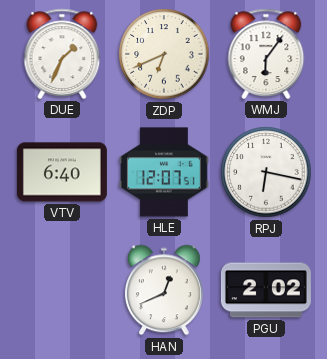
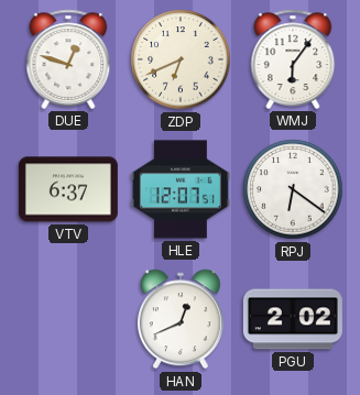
DUE: 1:34 -> 12:48
VTV: 6:40 -> 6:37
RPJ: 6:17 -> 6:21
